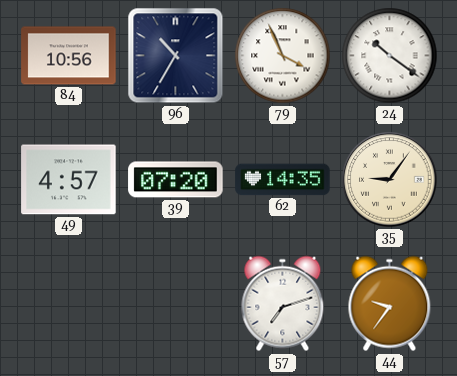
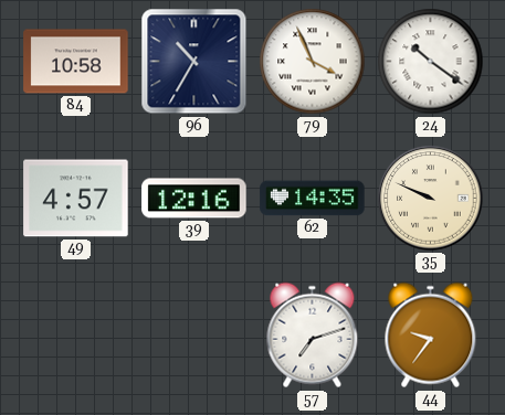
84: 10:56 -> 10:58
39: 07:20 -> 12:16
35: 9:06 -> 9:49
